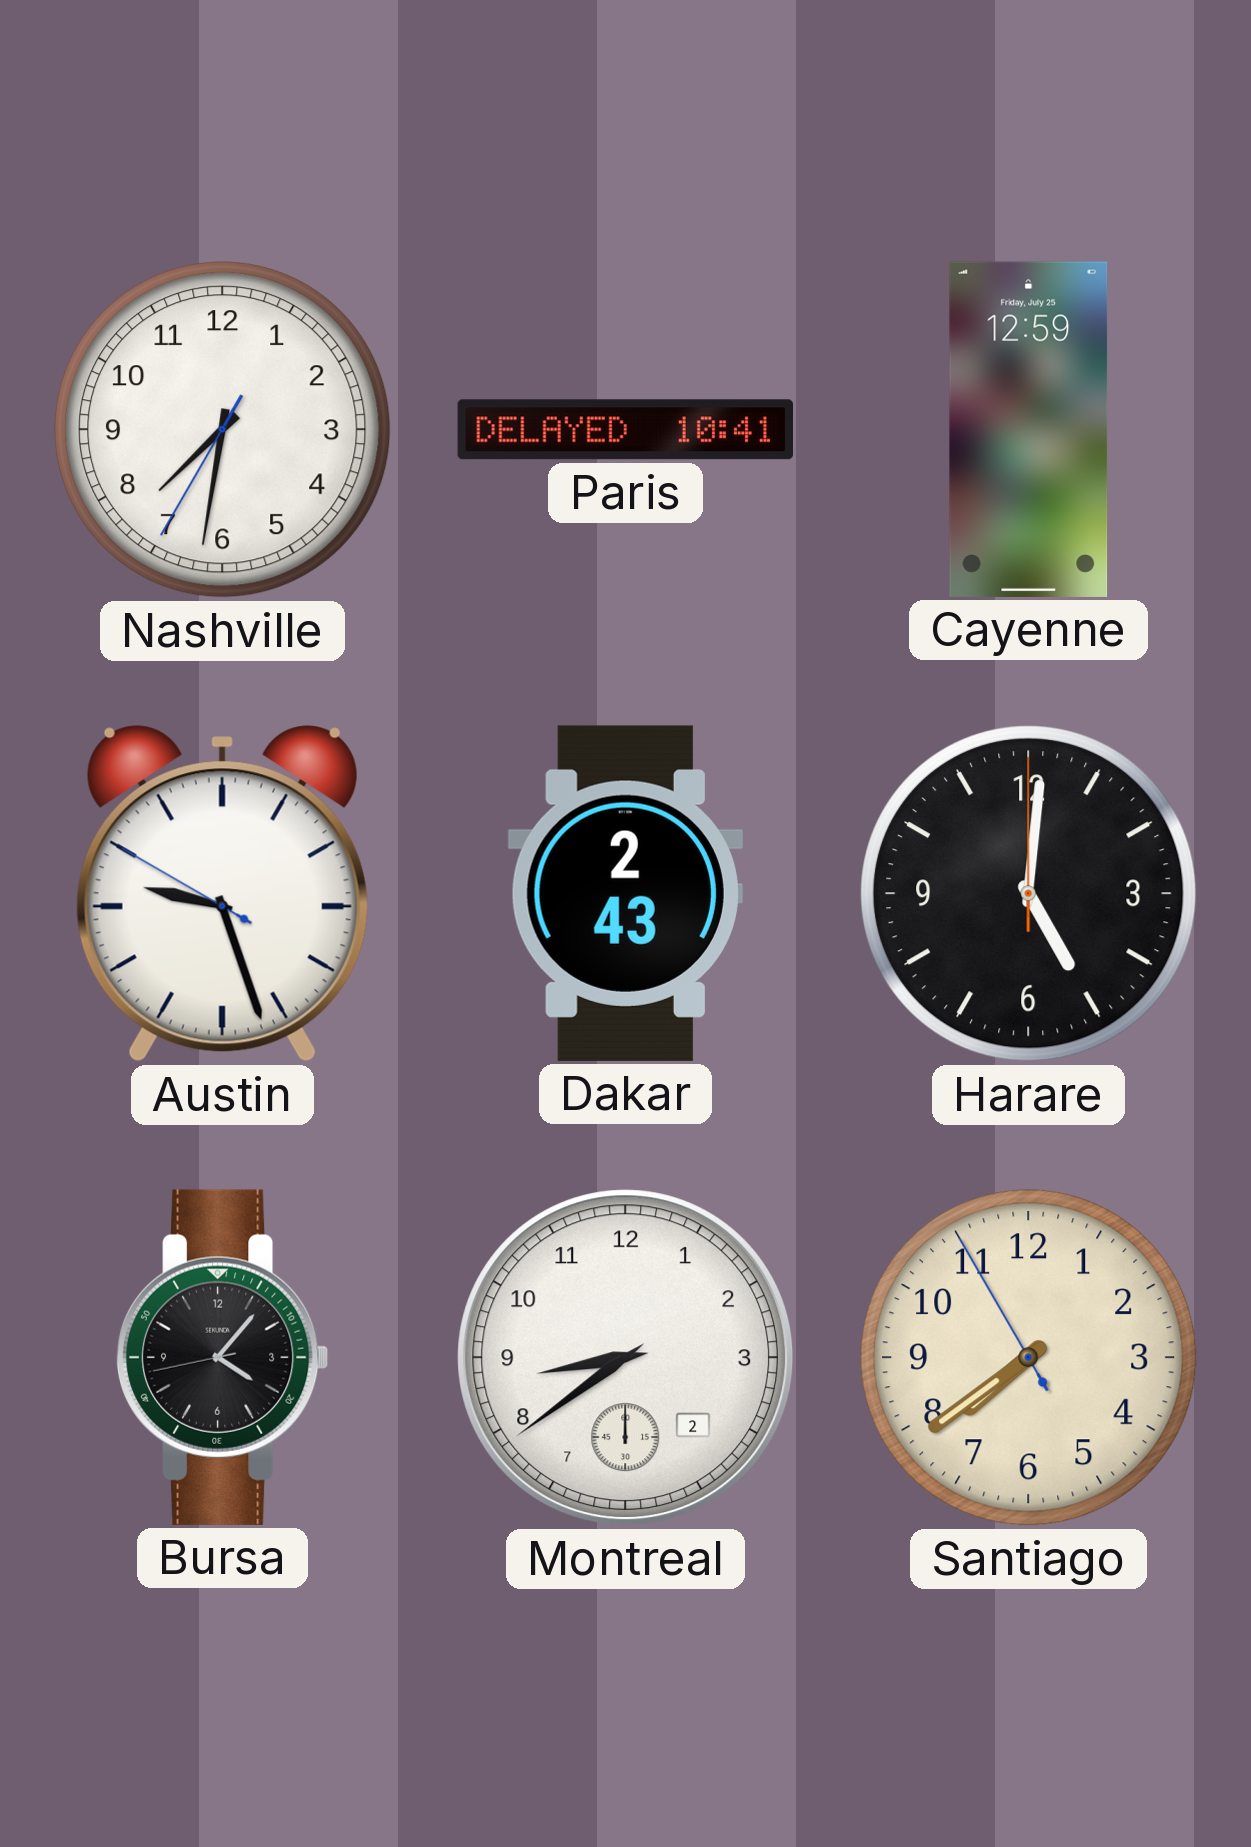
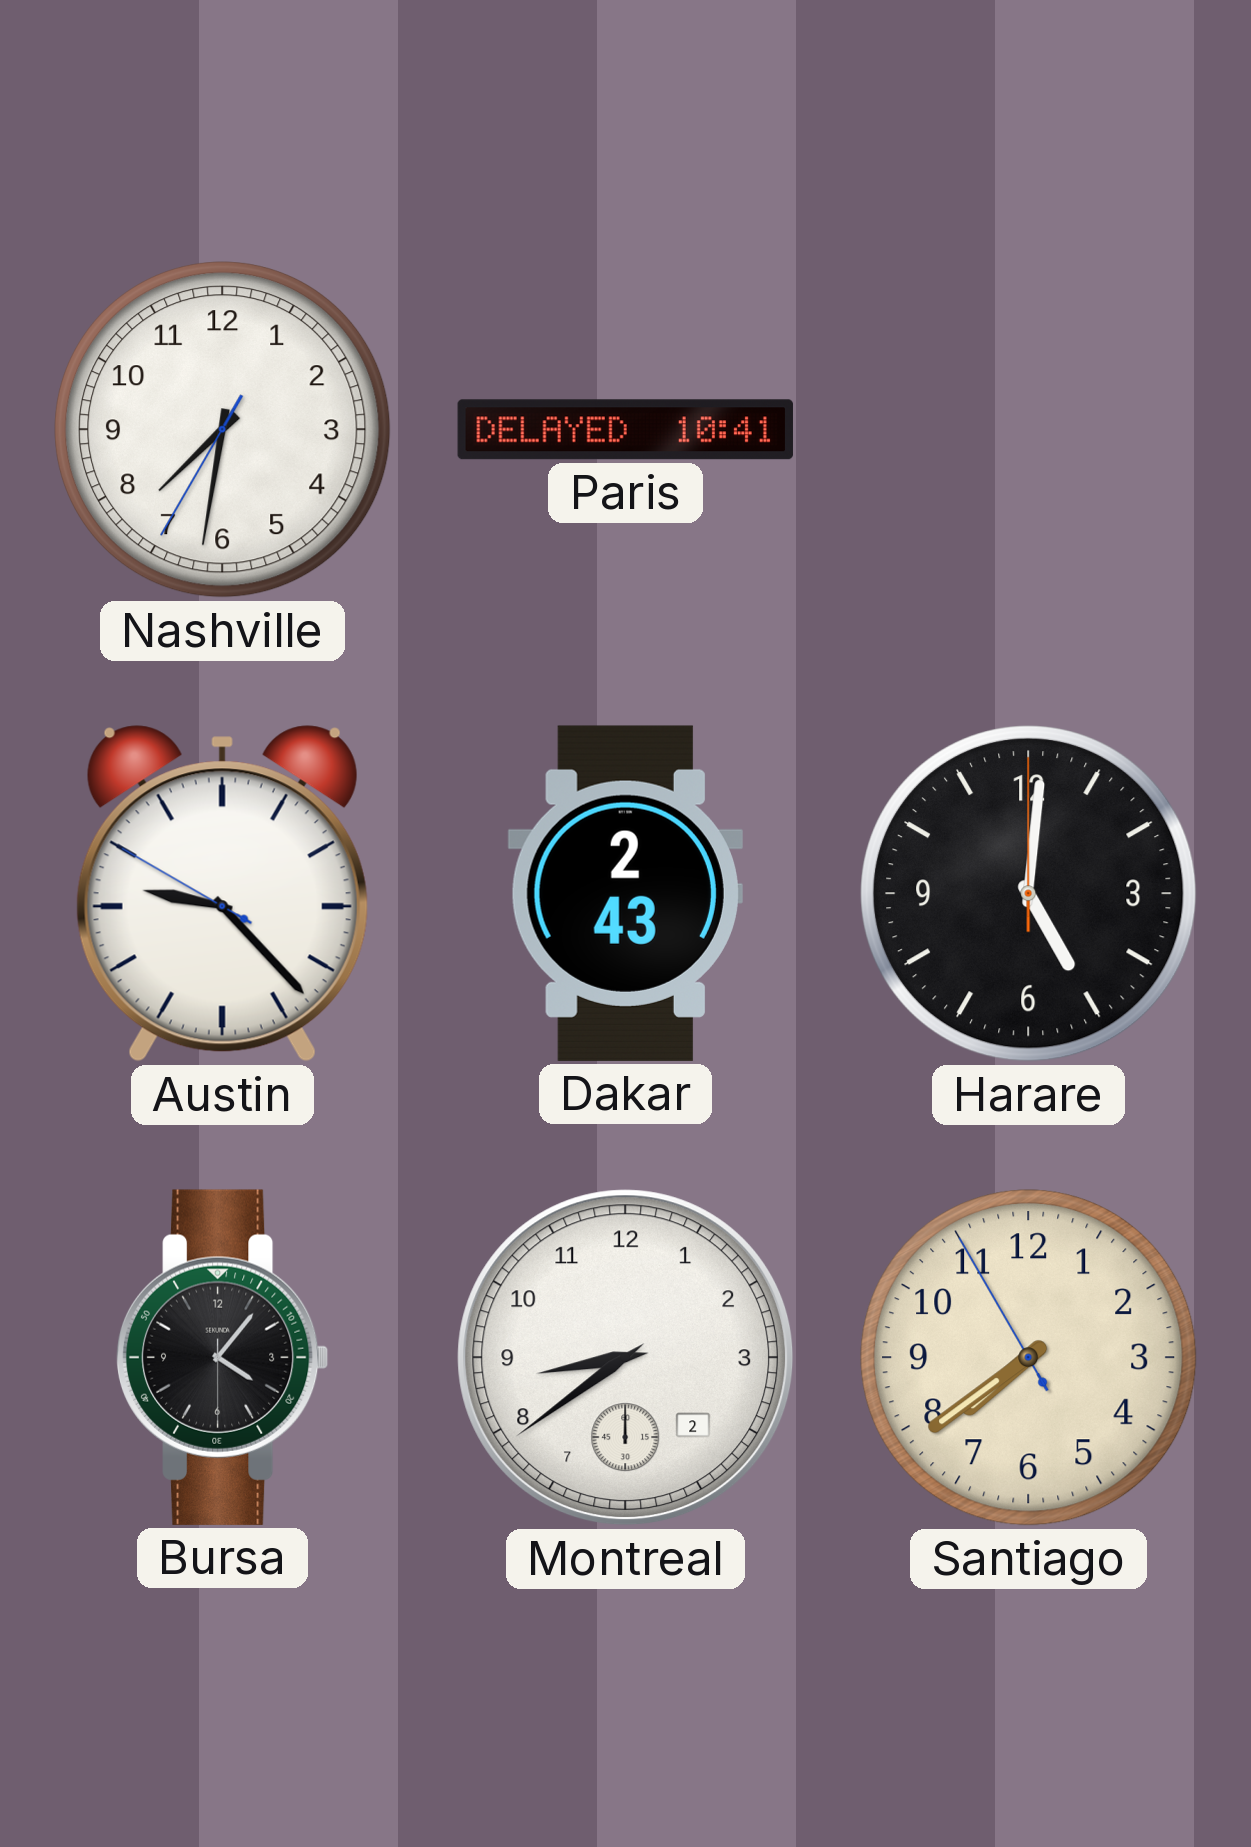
Cayenne: 12:59 -> none
Austin: 9:26 -> 9:22
Bursa: 4:06:43 -> 4:06:30
